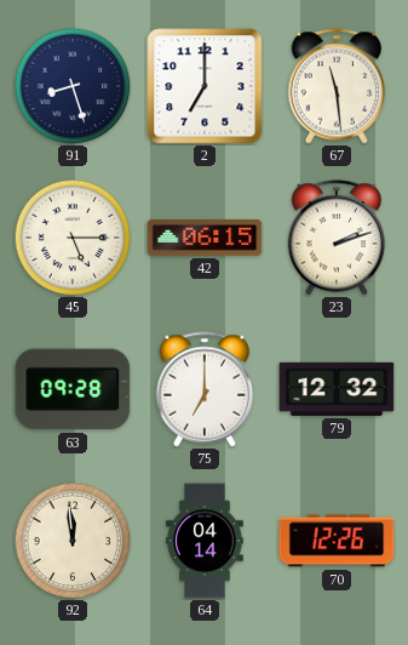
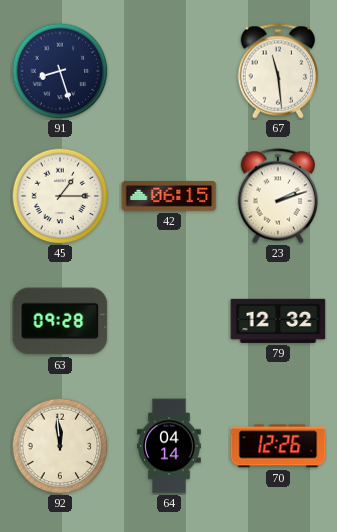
2: 7:00 -> none
45: 5:15 -> 1:15
75: 7:00 -> none
